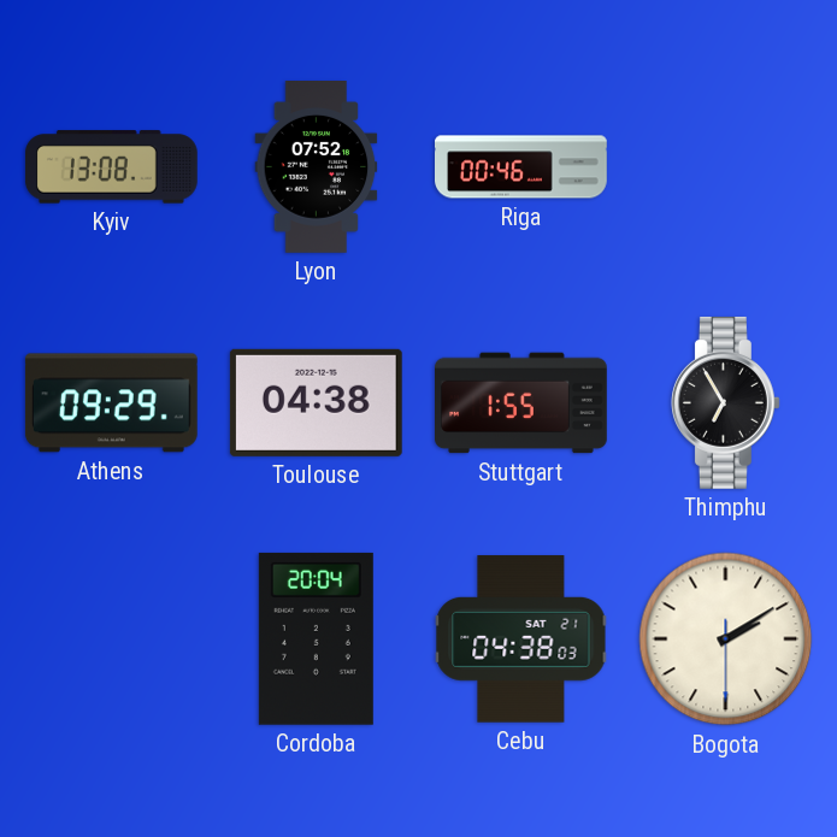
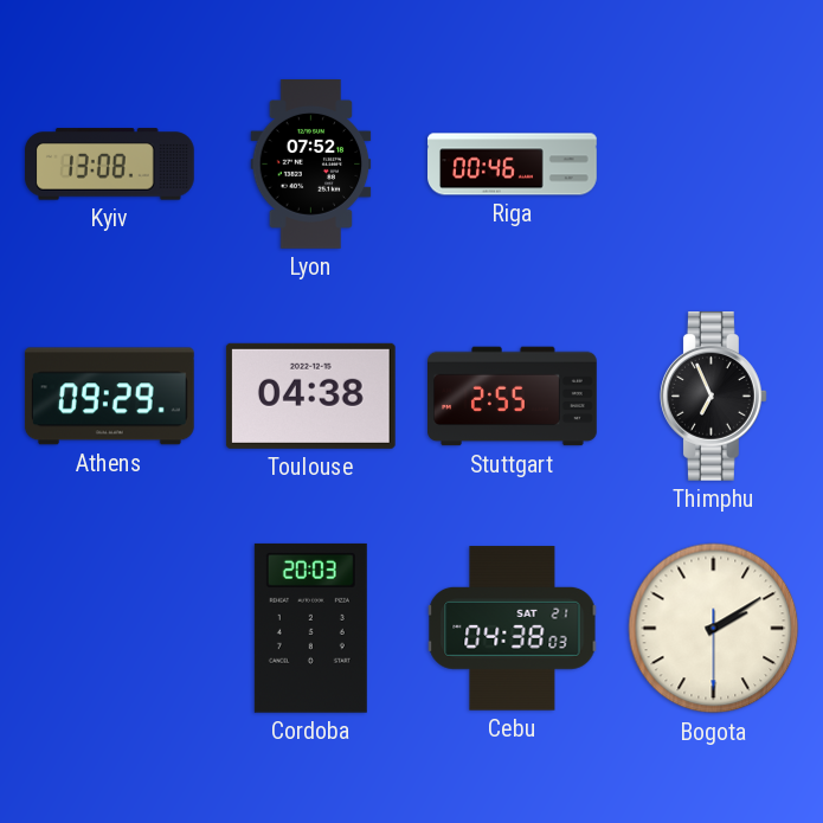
Stuttgart: 1:55 -> 2:55
Thimphu: 6:55 -> 6:56
Cordoba: 20:04 -> 20:03
